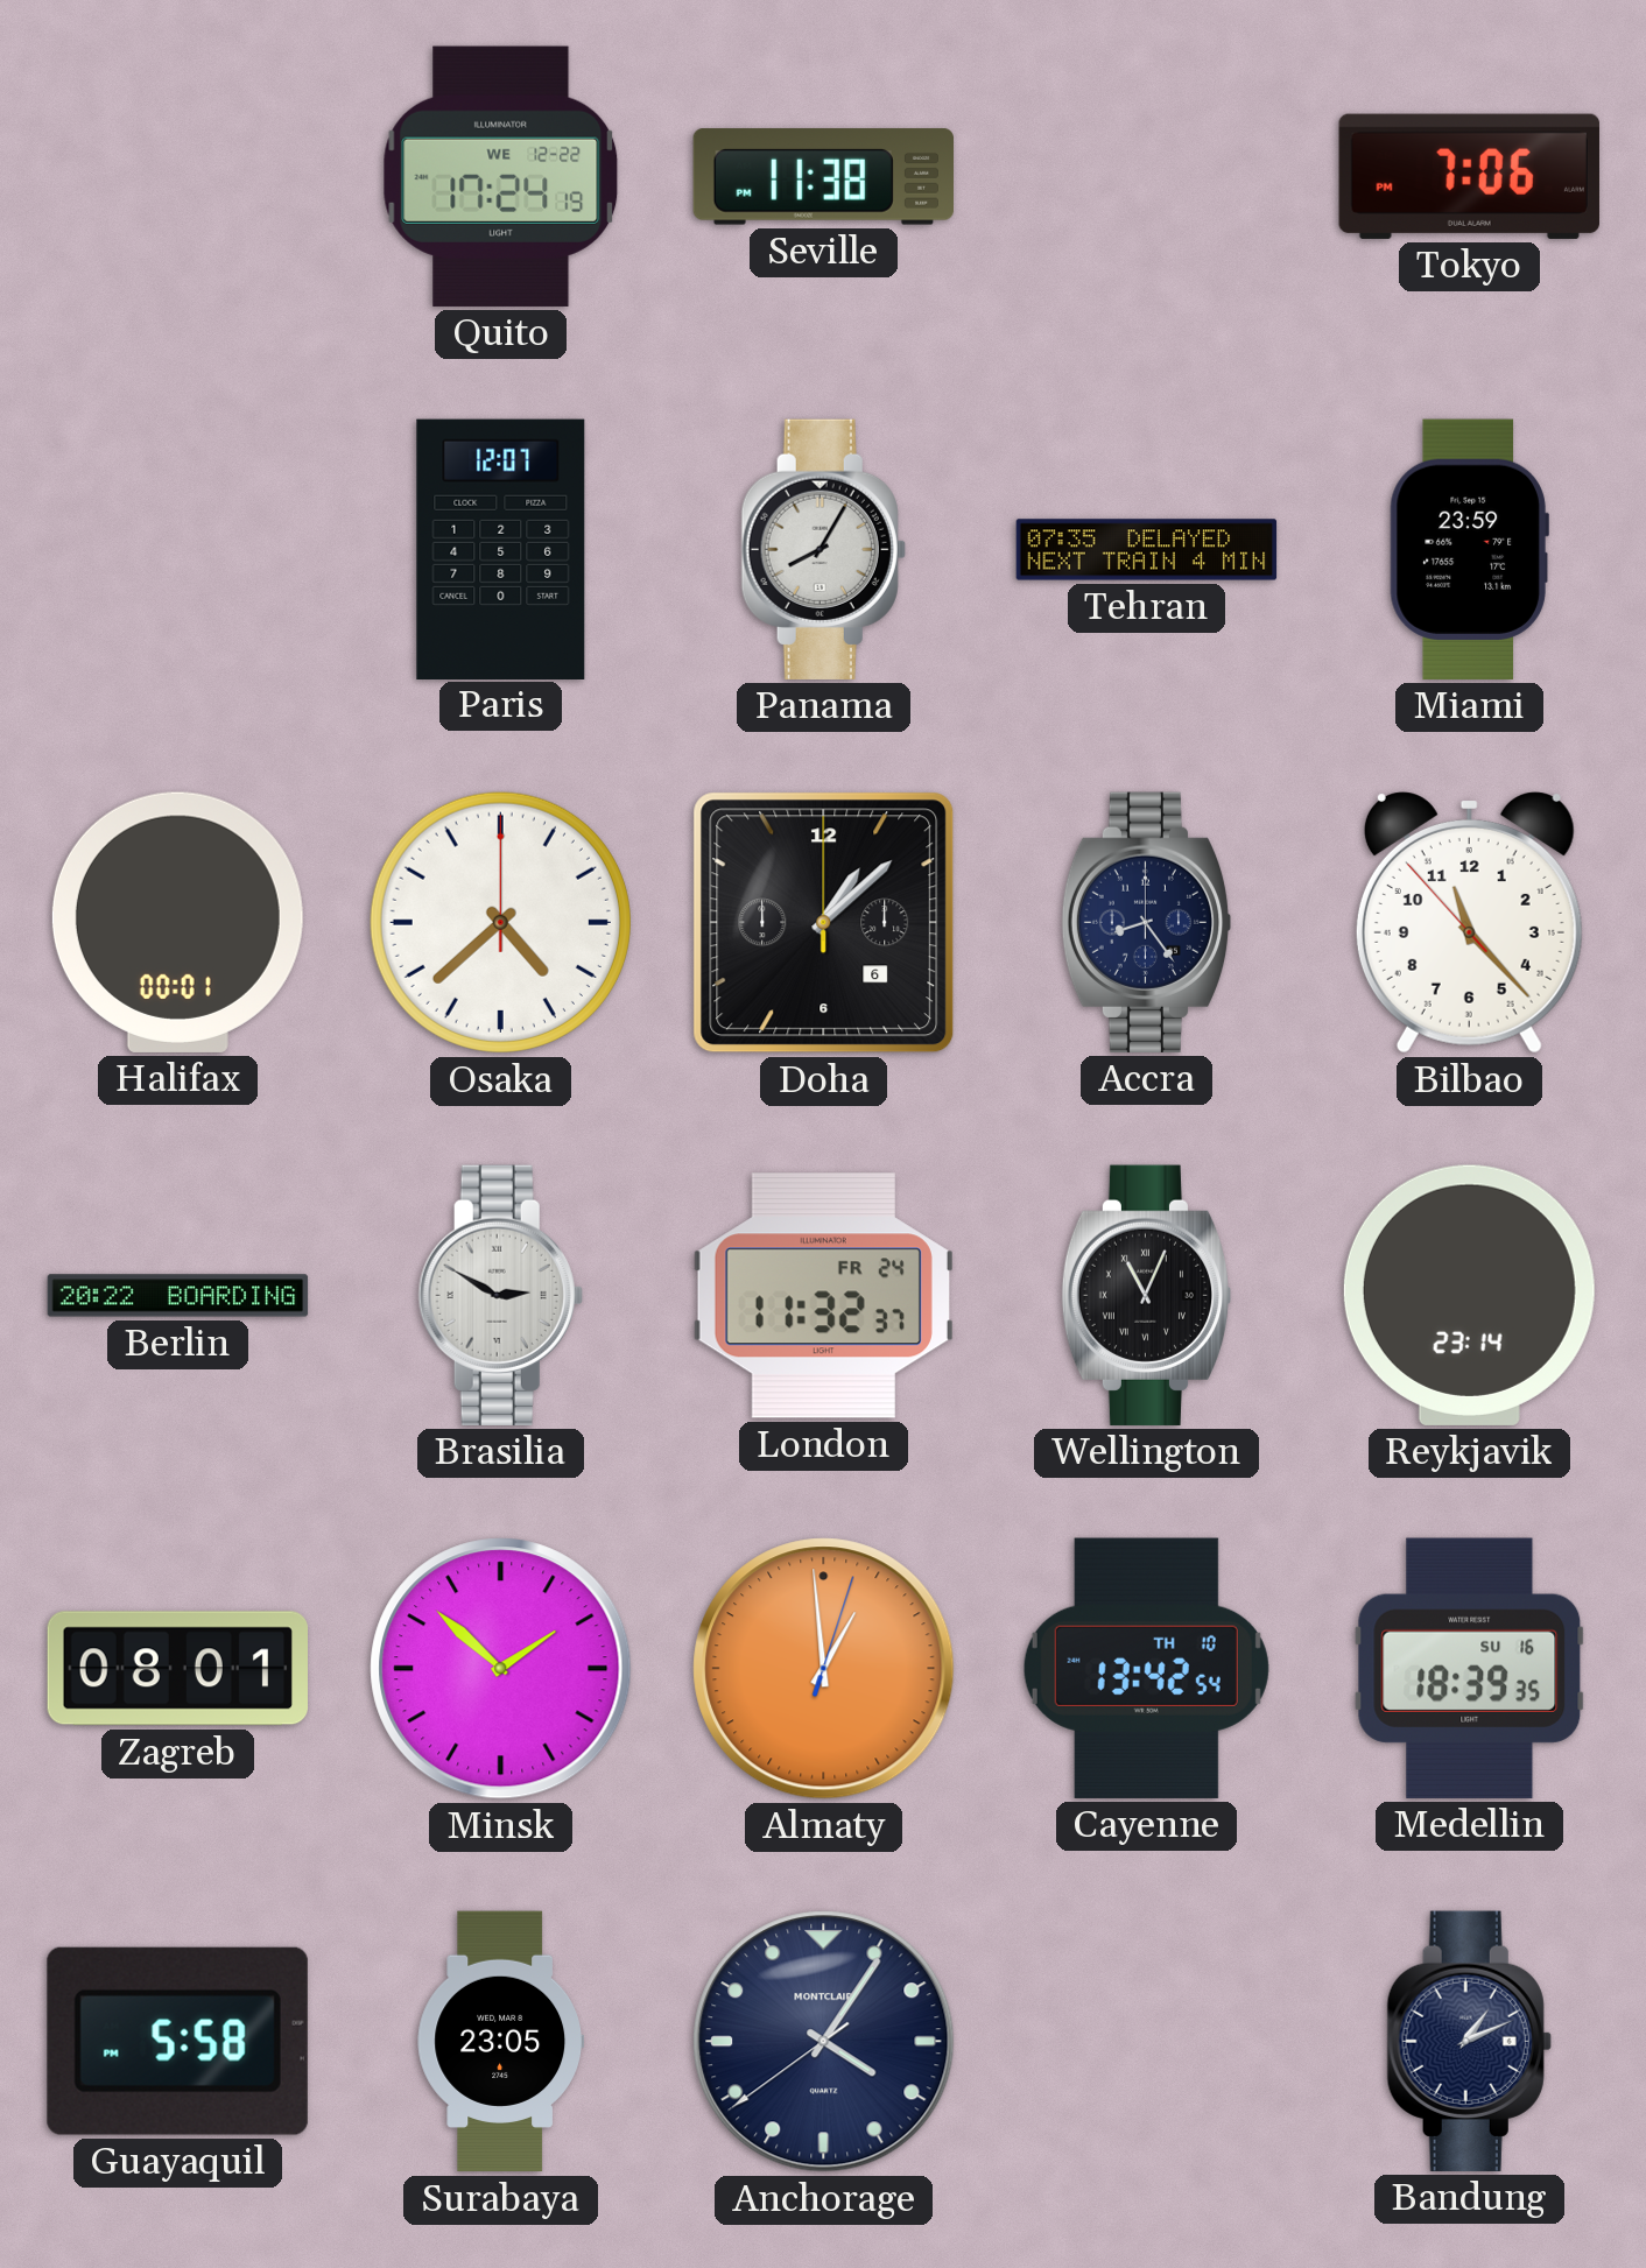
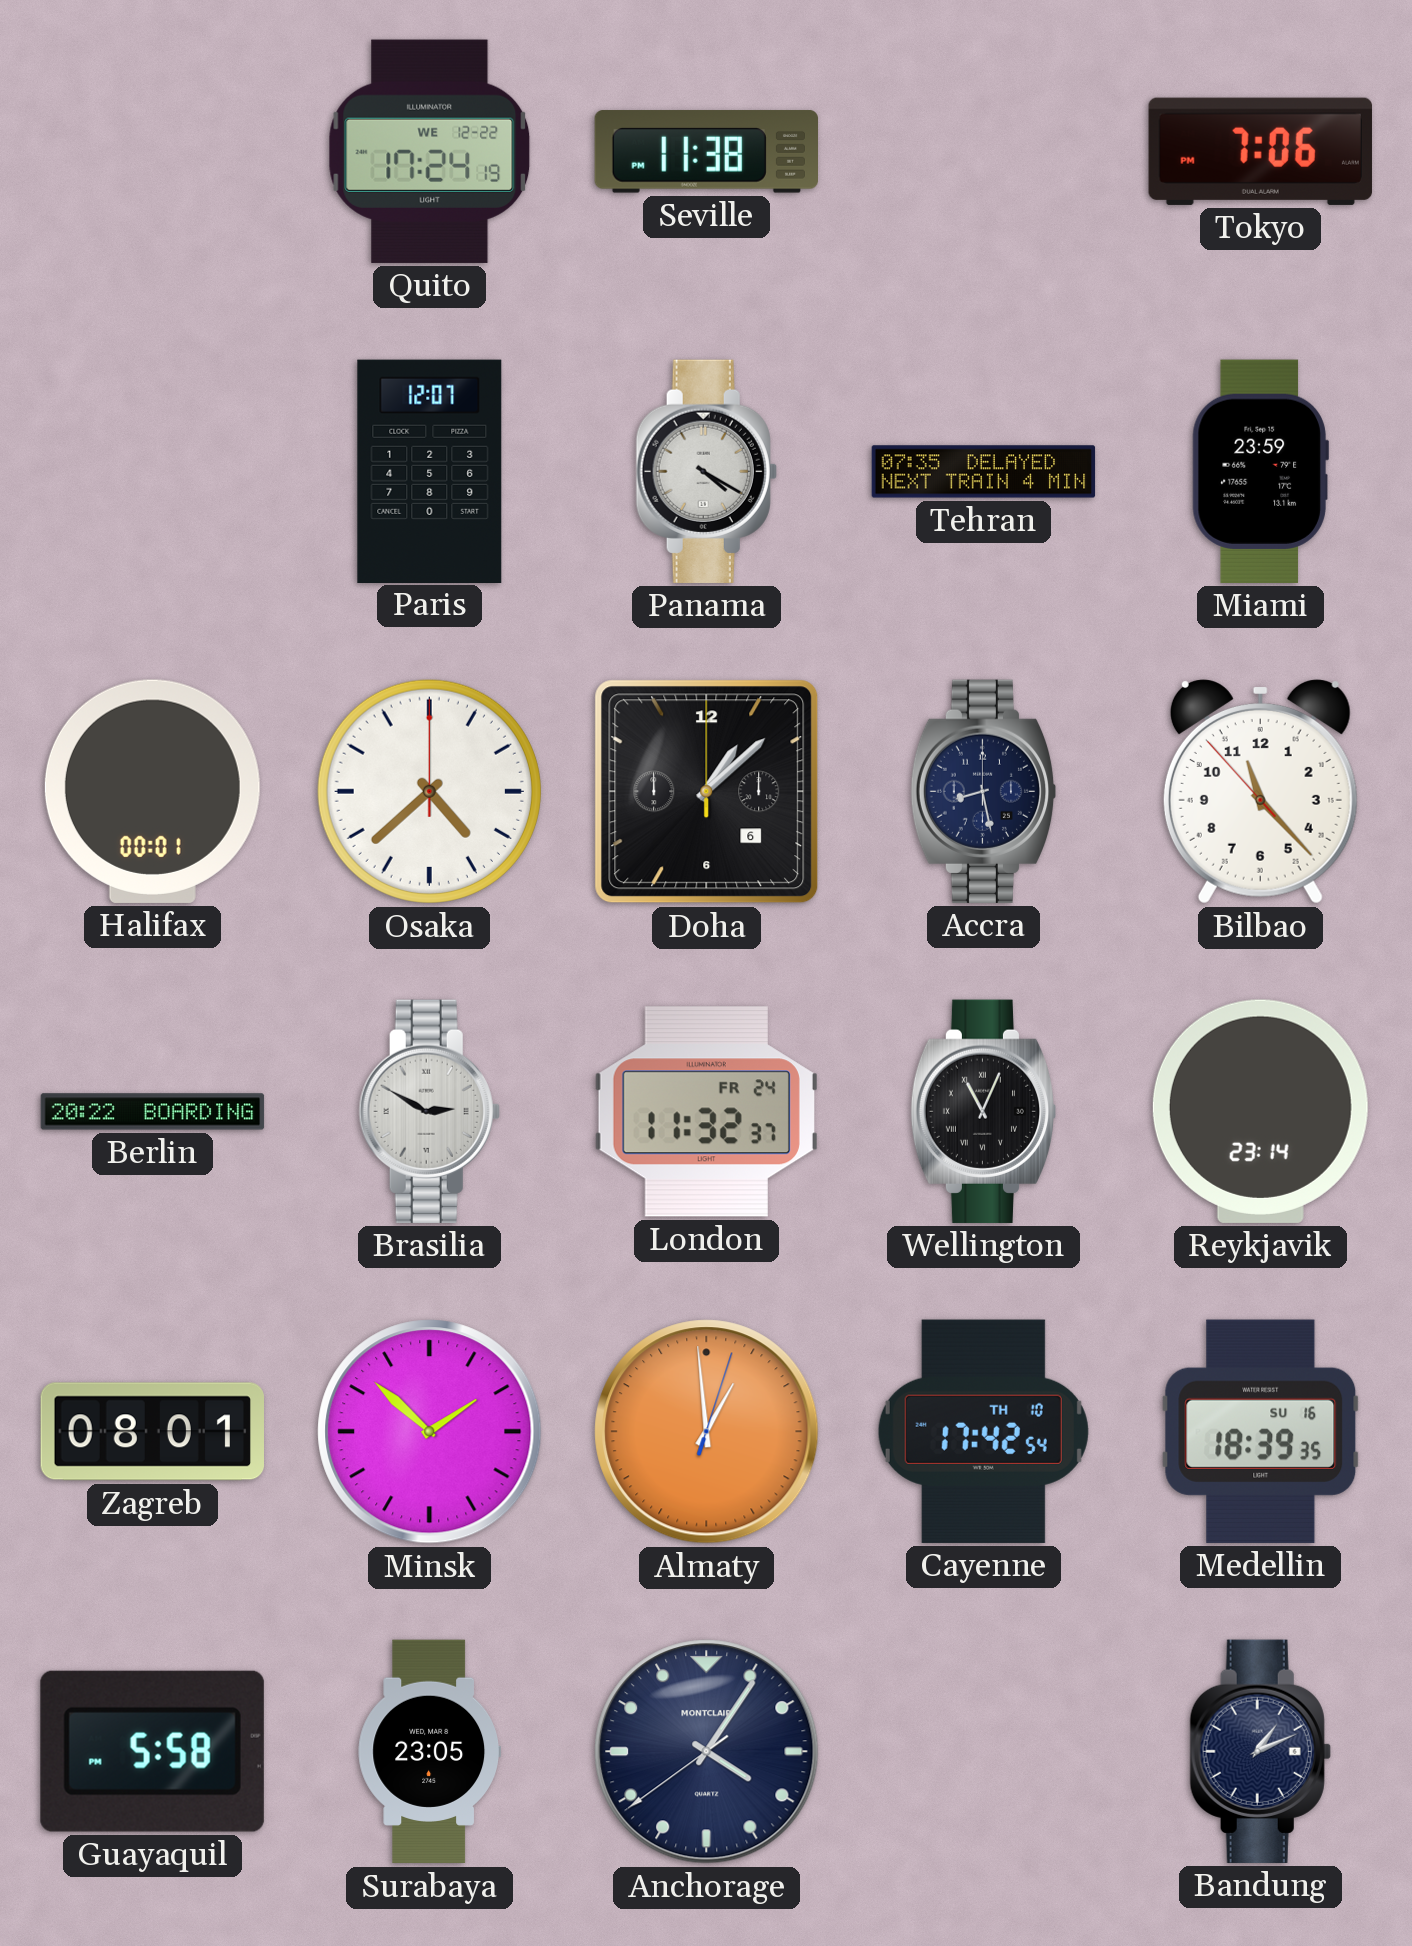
Panama: 8:05 -> 4:20
Accra: 8:24 -> 8:28
Cayenne: 13:42 -> 17:42
